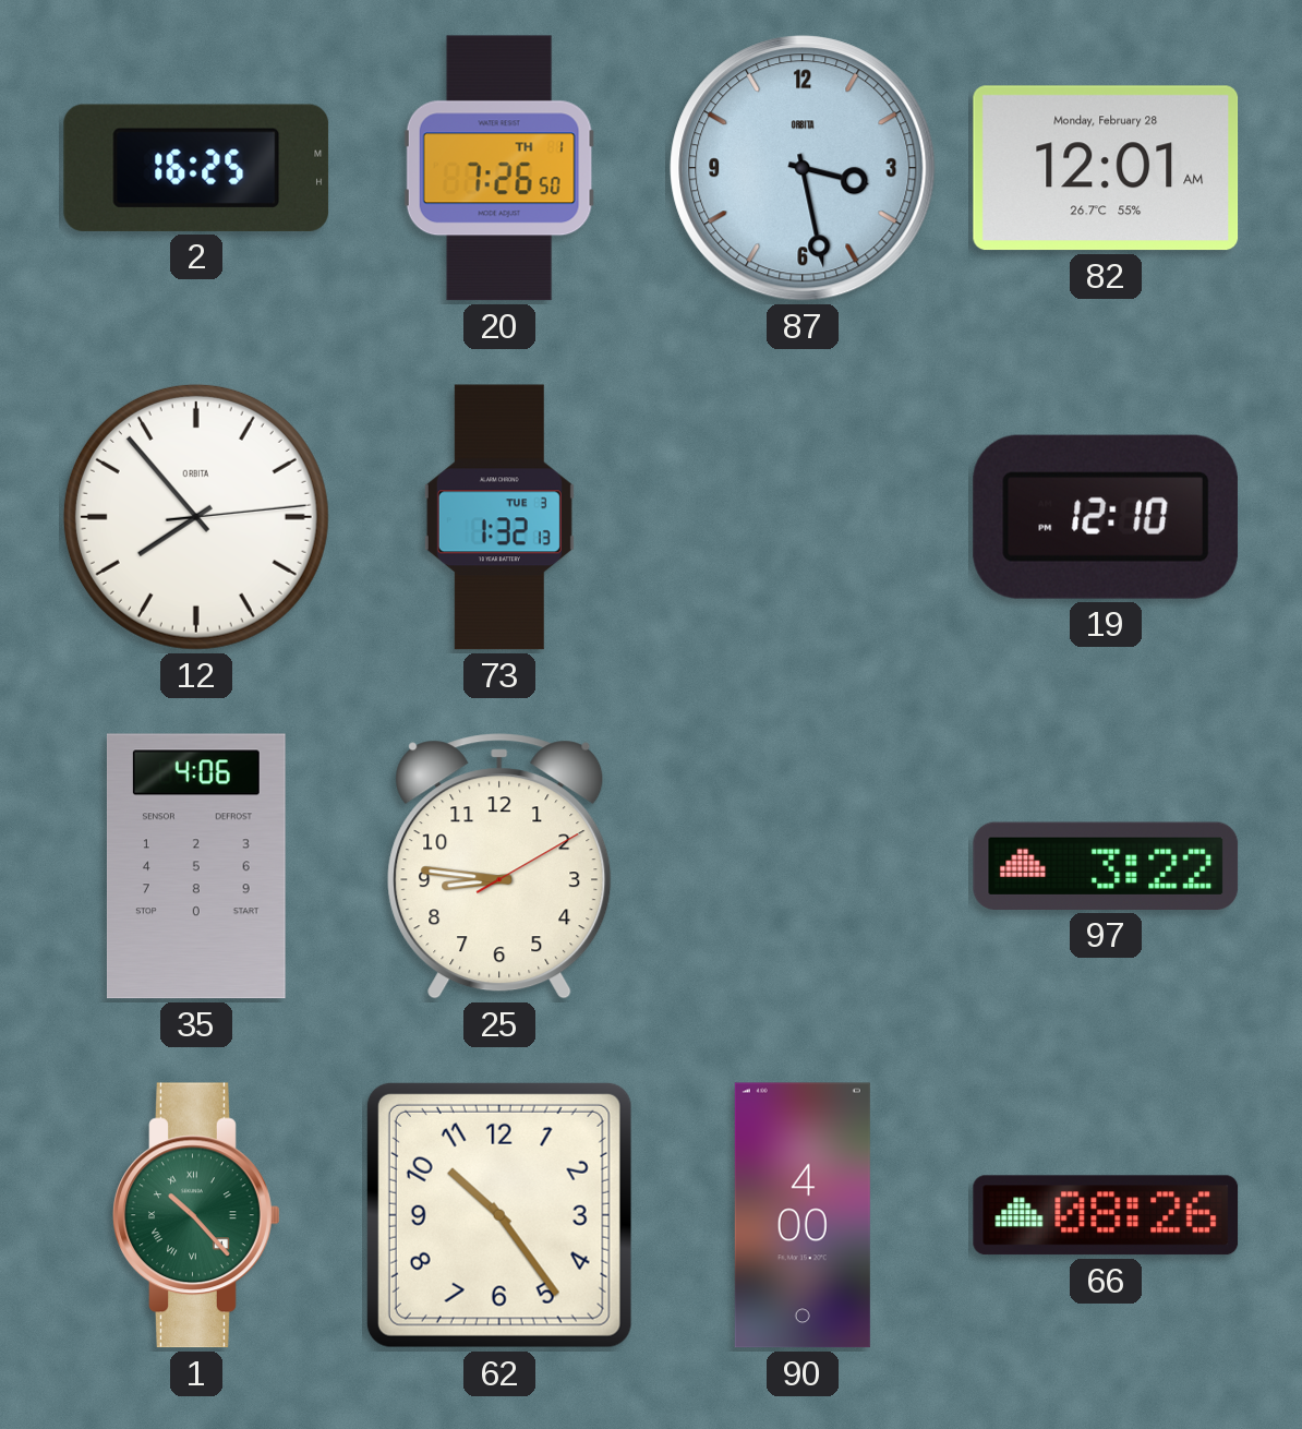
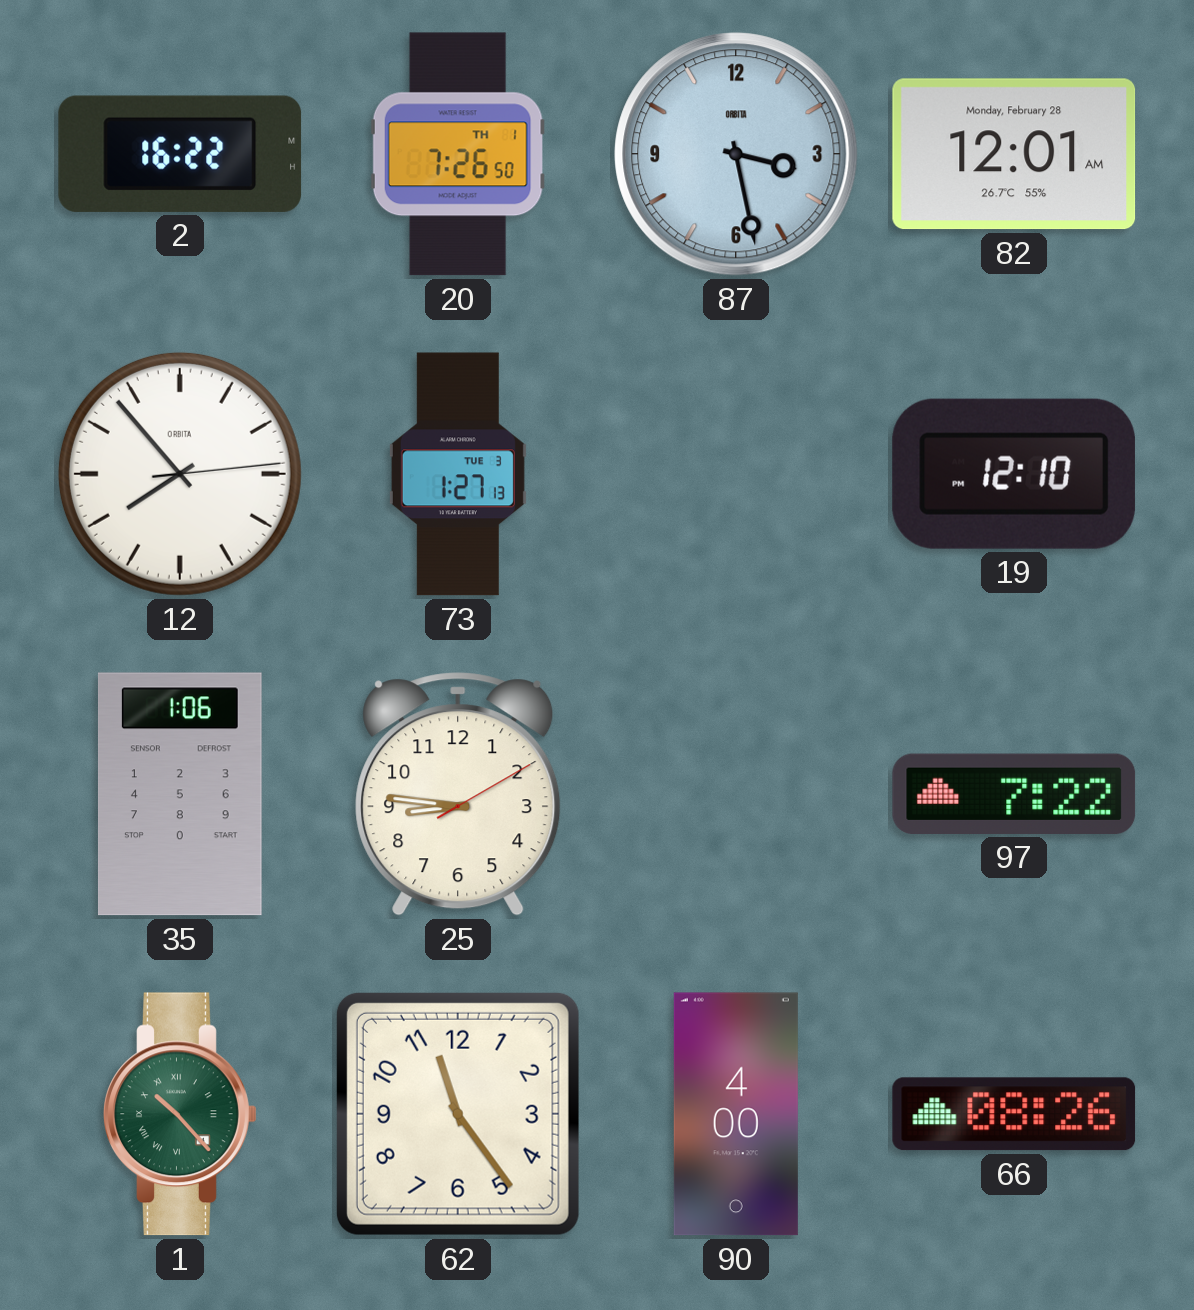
2: 16:25 -> 16:22
73: 1:32 -> 1:27
35: 4:06 -> 1:06
97: 3:22 -> 7:22
62: 10:24 -> 11:24
